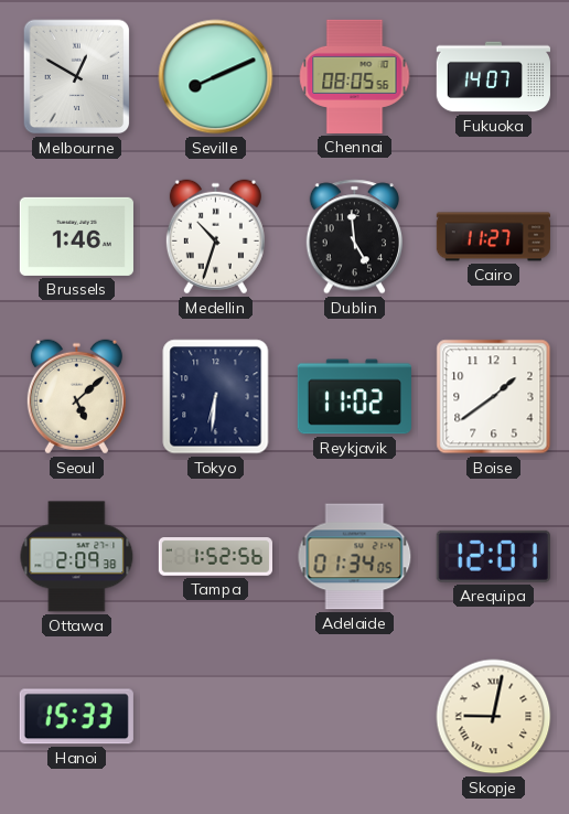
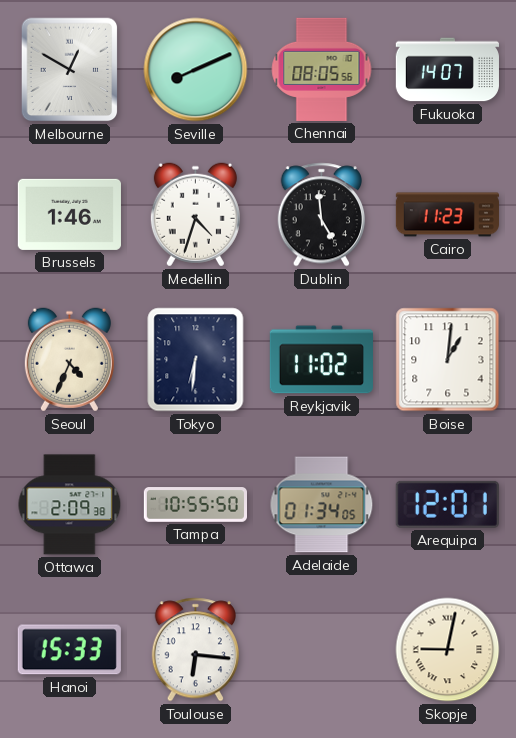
Medellin: 10:33 -> 4:33
Cairo: 11:27 -> 11:23
Seoul: 5:08 -> 4:34
Boise: 1:39 -> 1:01
Tampa: 1:52 -> 10:55
Toulouse: none -> 6:16
